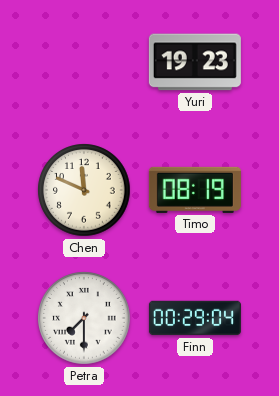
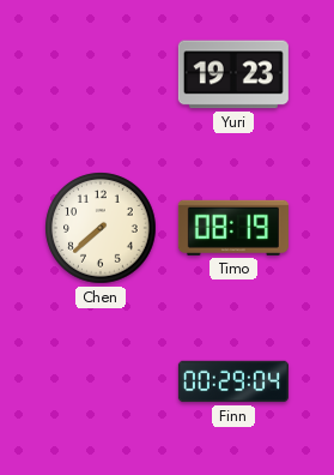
Chen: 11:49 -> 7:38
Petra: 7:30 -> none
